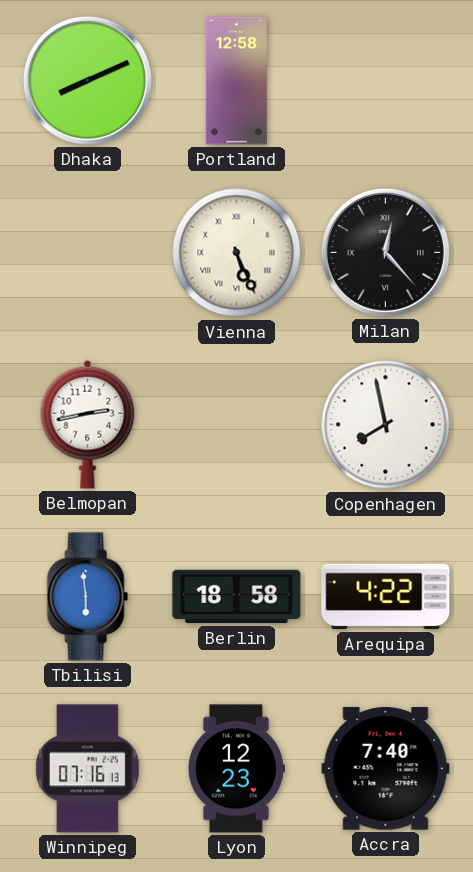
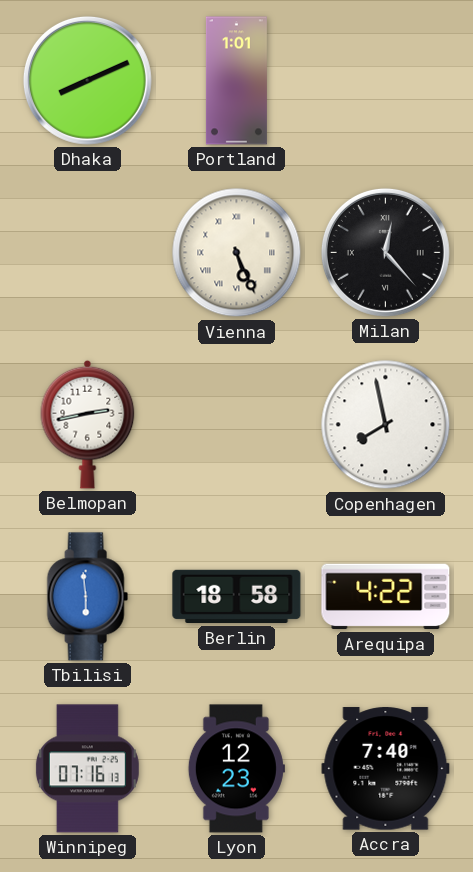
Portland: 12:58 -> 1:01
